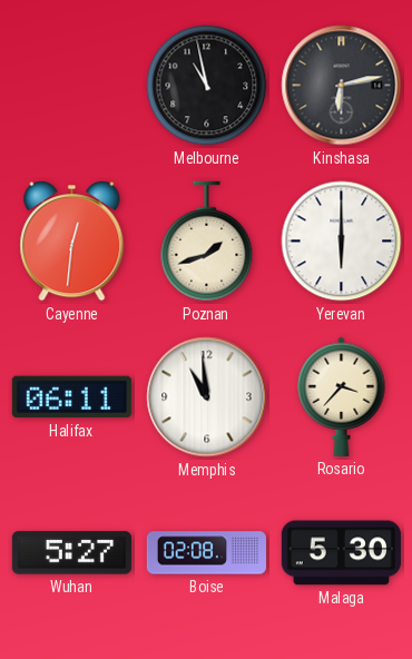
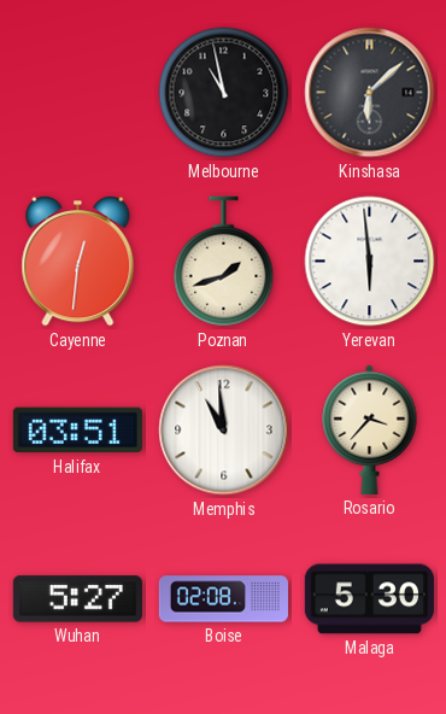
Kinshasa: 6:13 -> 6:08
Yerevan: 6:00 -> 5:59
Halifax: 06:11 -> 03:51
